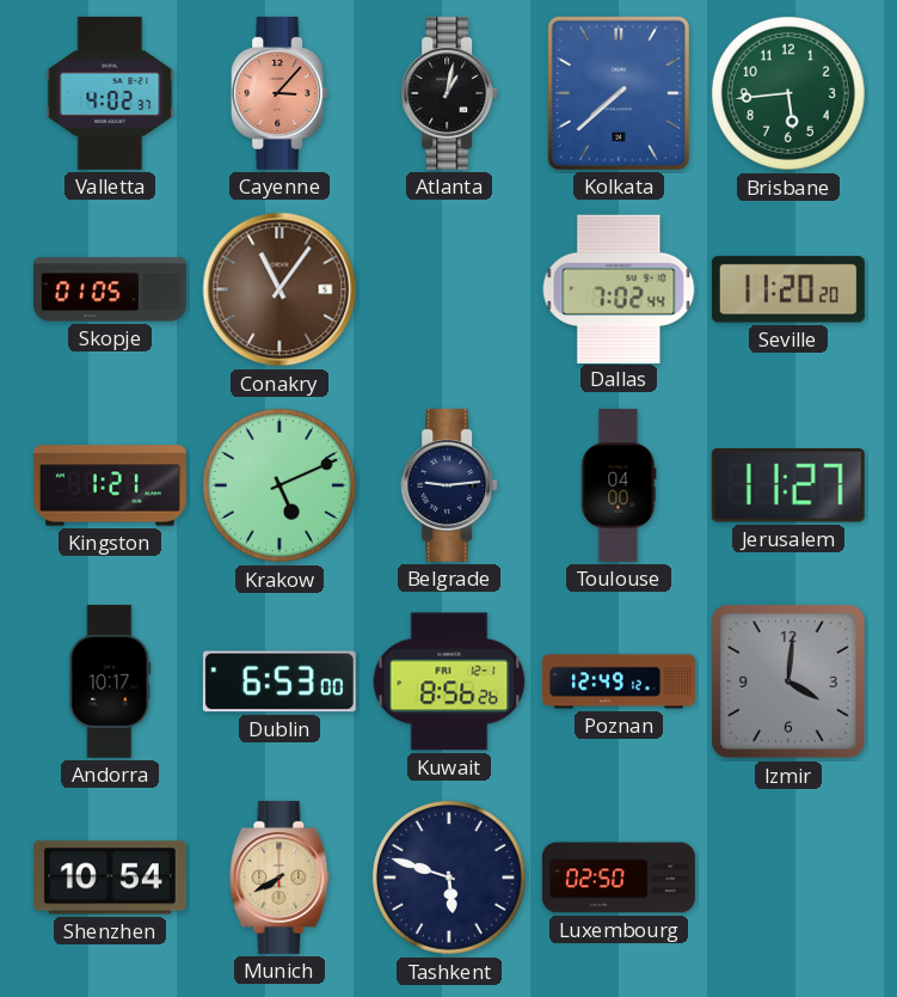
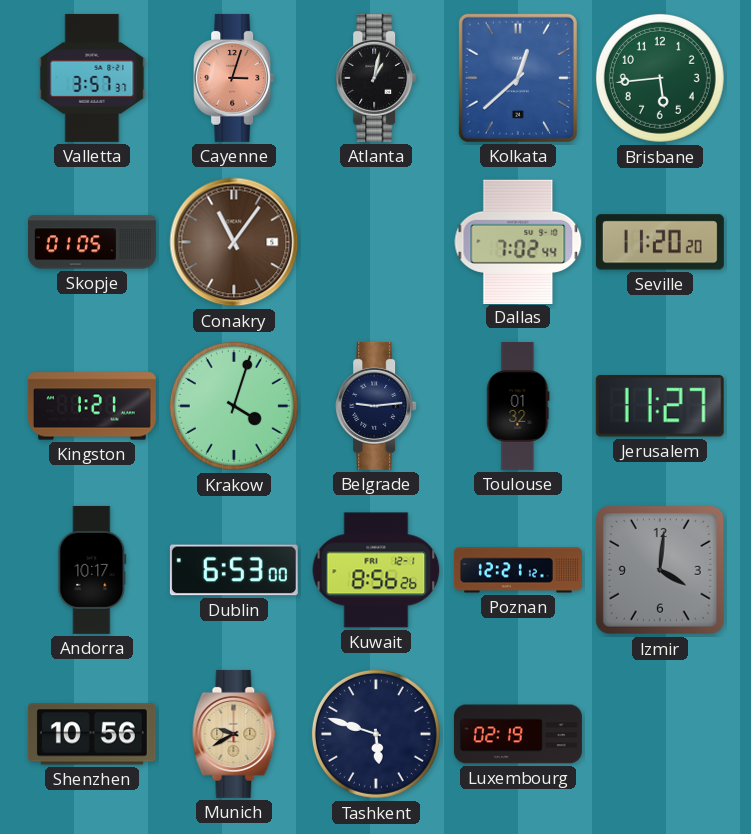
Valletta: 4:02 -> 3:57
Cayenne: 3:07 -> 3:03
Kolkata: 7:38 -> 12:38
Krakow: 5:11 -> 4:03
Toulouse: 04:00 -> 01:32
Poznan: 12:49 -> 12:21
Shenzhen: 10:54 -> 10:56
Munich: 7:40 -> 9:40
Luxembourg: 02:50 -> 02:19
